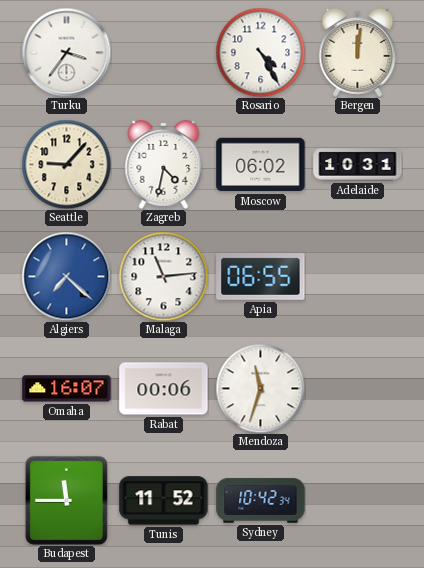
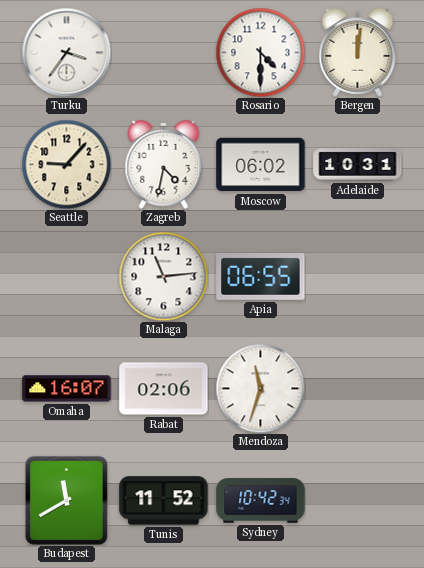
Rosario: 4:25 -> 4:30
Algiers: 7:22 -> none
Rabat: 00:06 -> 02:06
Budapest: 11:45 -> 11:40
